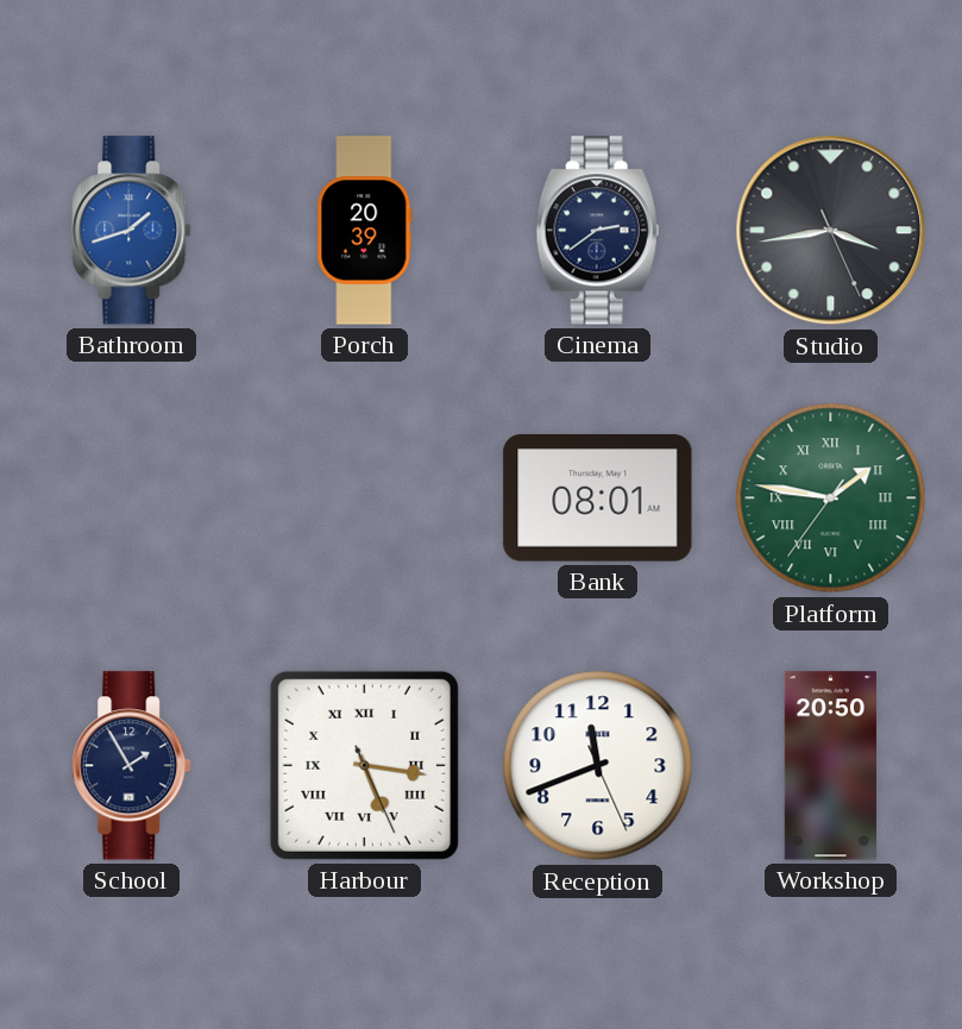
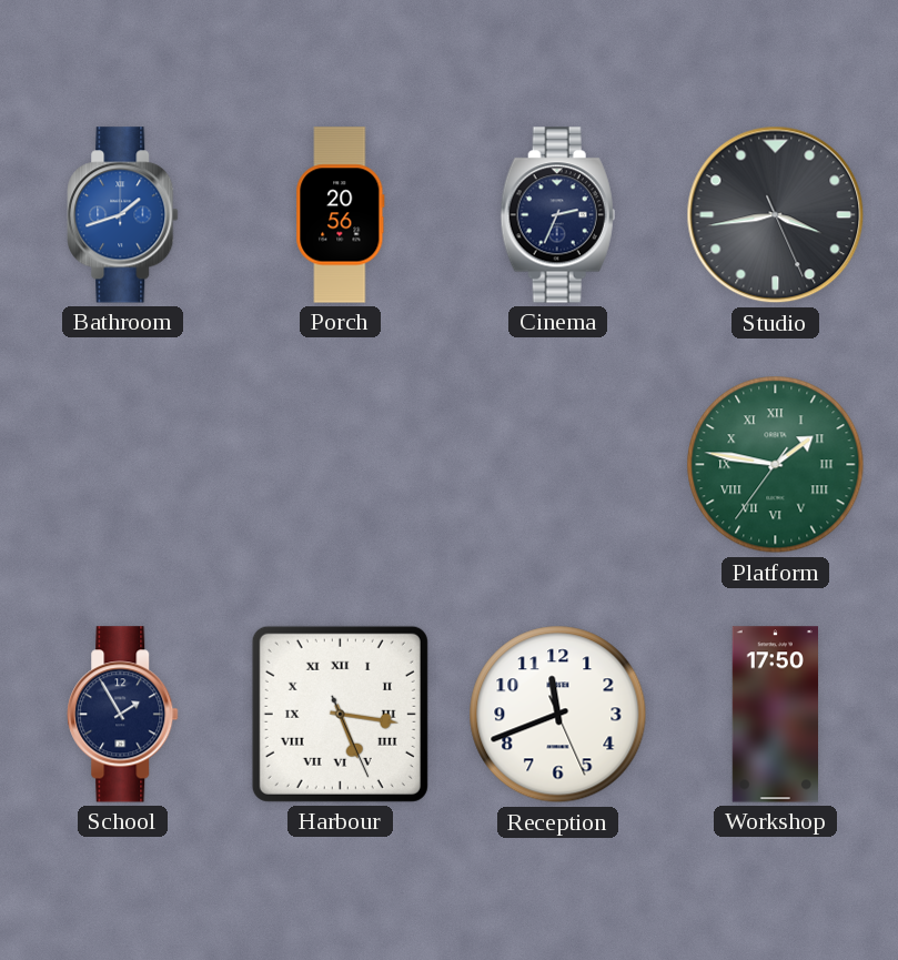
Porch: 20:39 -> 20:56
Cinema: 2:39 -> 2:34
Bank: 08:01 -> none
Workshop: 20:50 -> 17:50
